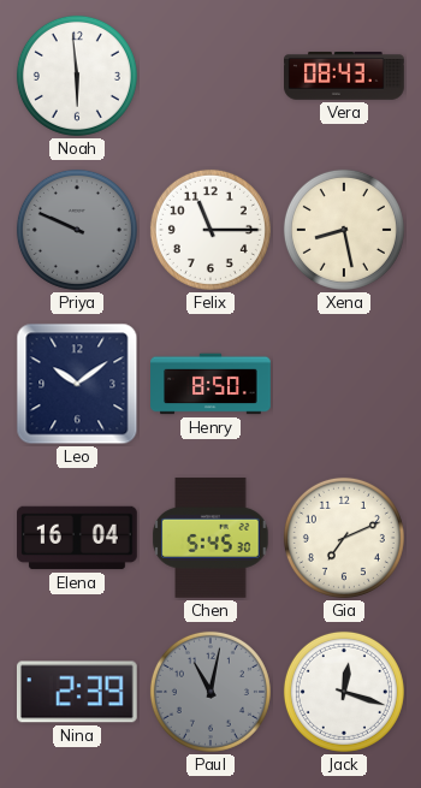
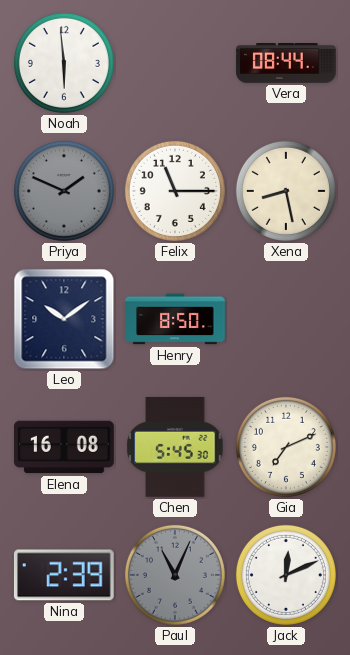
Vera: 08:43 -> 08:44
Priya: 9:49 -> 1:49
Elena: 16:04 -> 16:08
Paul: 11:02 -> 11:04
Jack: 12:18 -> 12:11
